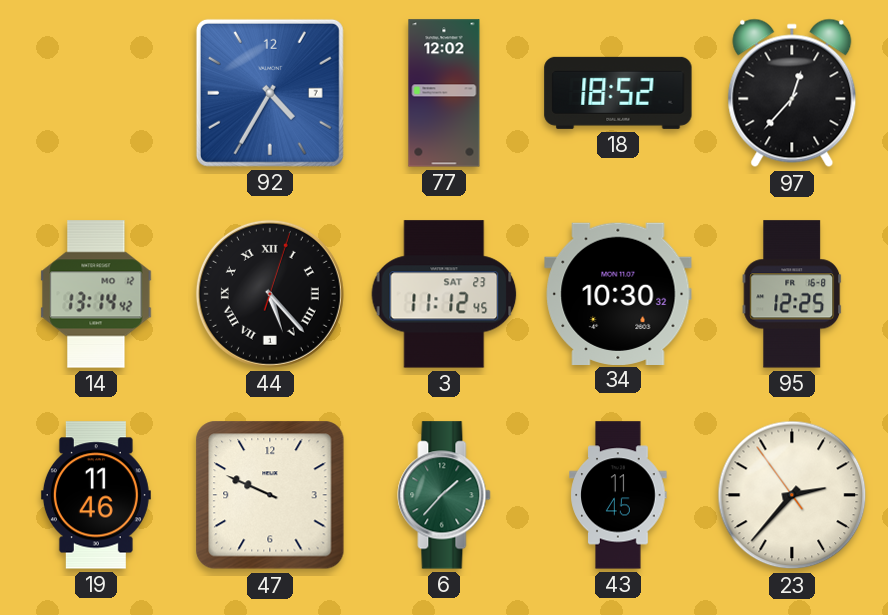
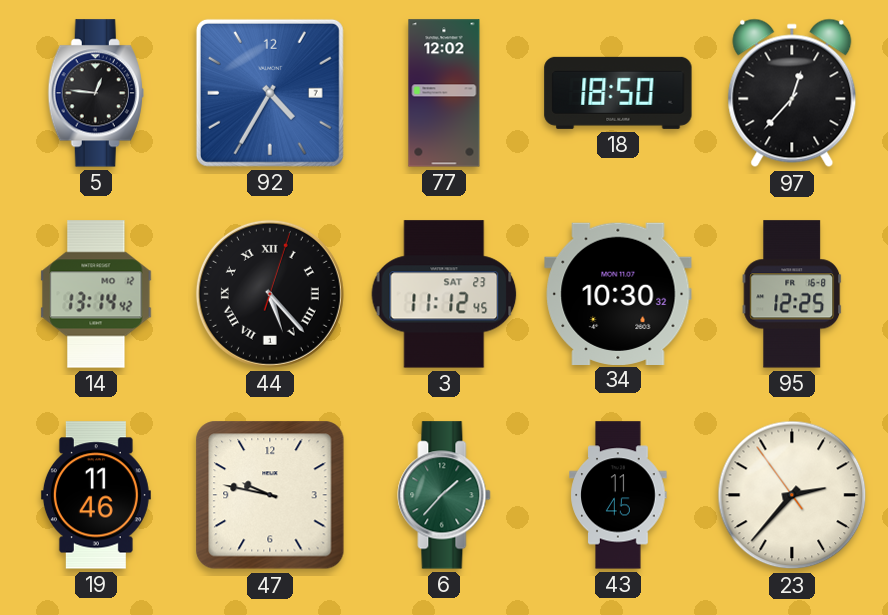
5: none -> 12:46
18: 18:52 -> 18:50
47: 9:49 -> 9:47
